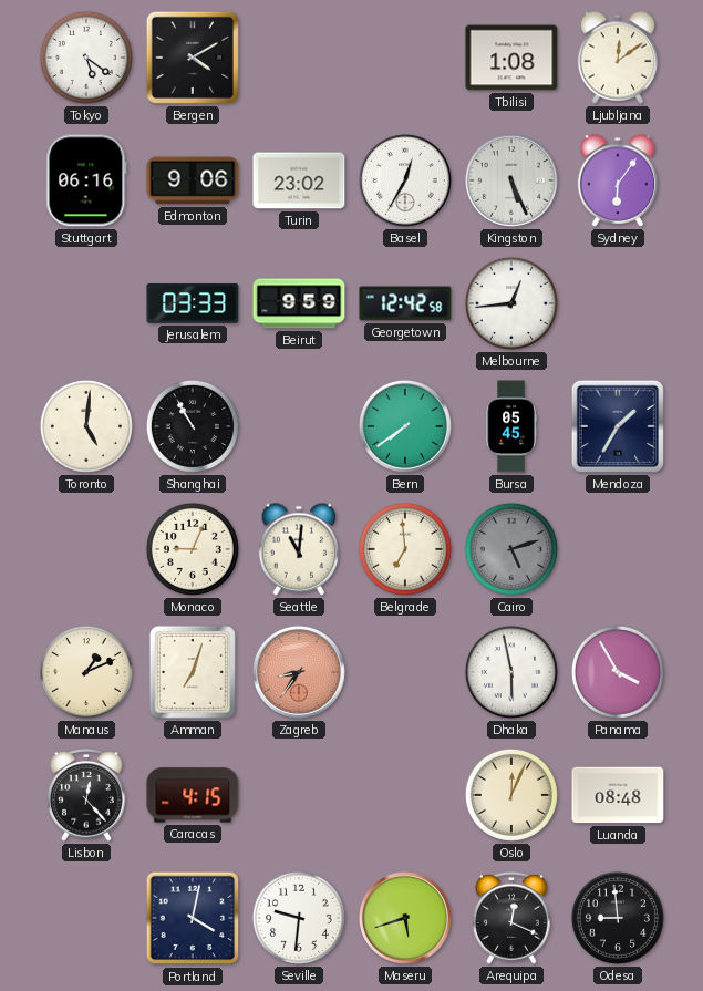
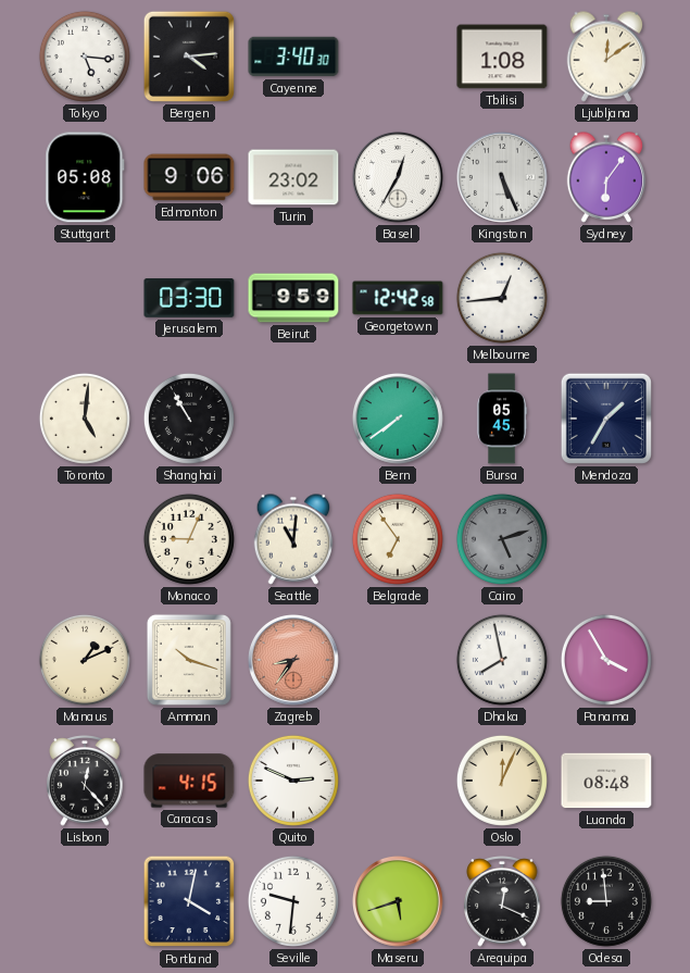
Tokyo: 5:21 -> 5:16
Bergen: 4:10 -> 4:14
Cayenne: none -> 3:40
Stuttgart: 06:16 -> 05:08
Jerusalem: 03:33 -> 03:30
Belgrade: 6:59 -> 6:54
Amman: 7:03 -> 10:18
Dhaka: 5:58 -> 7:58
Quito: none -> 2:49
